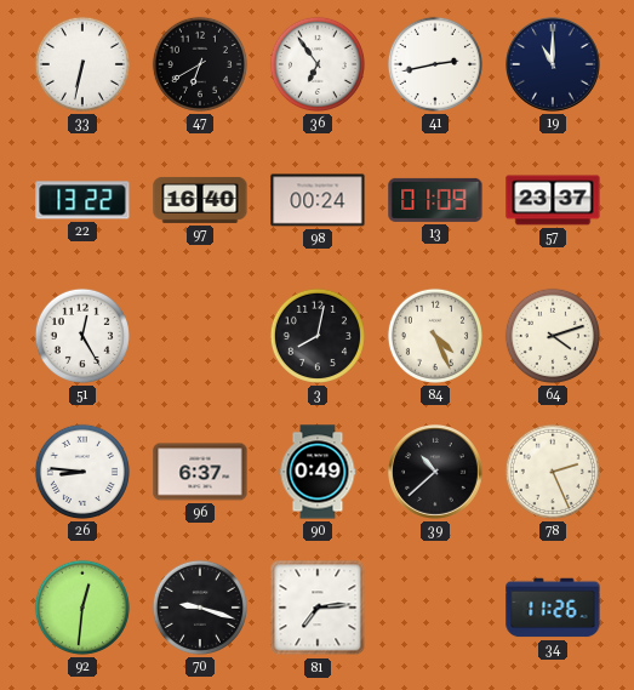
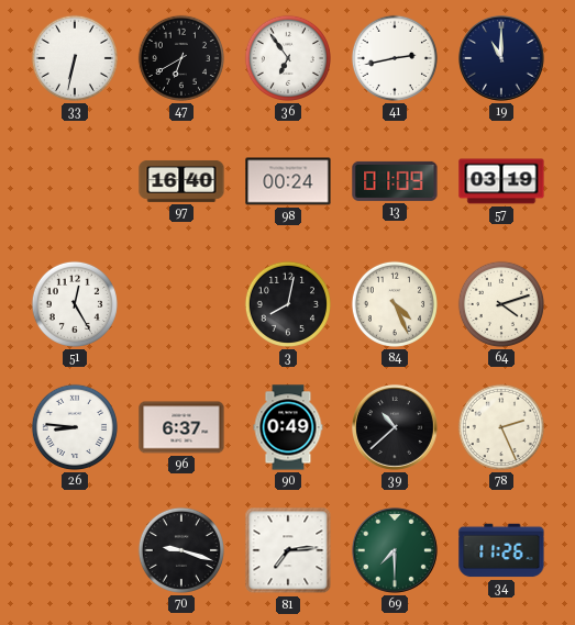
22: 13:22 -> none
57: 23:37 -> 03:19
92: 12:31 -> none
69: none -> 7:30
